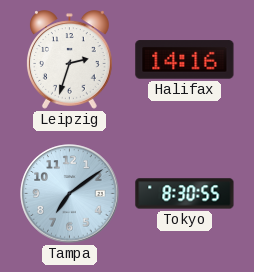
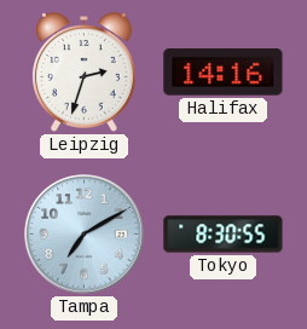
Tampa: 7:09 -> 7:10
